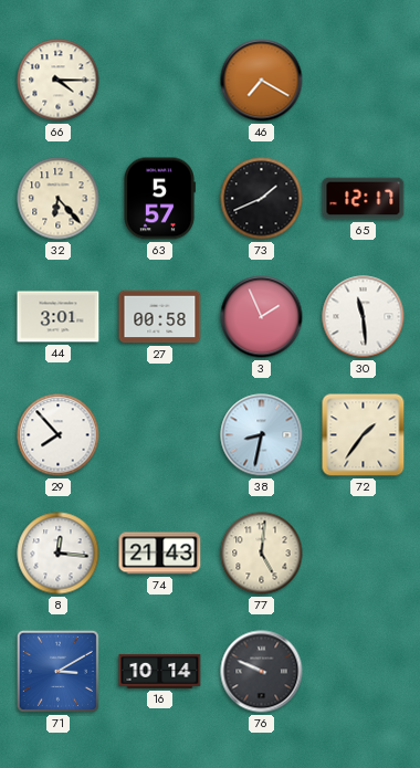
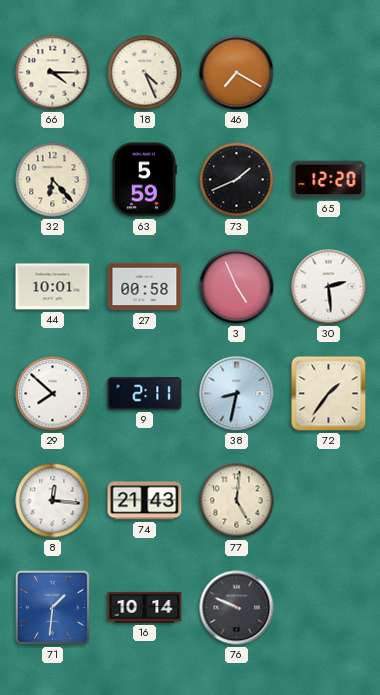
18: none -> 4:26
63: 5:57 -> 5:59
65: 12:17 -> 12:20
44: 3:01 -> 10:01
3: 1:56 -> 4:56
30: 11:29 -> 2:29
29: 7:53 -> 7:52
9: none -> 2:11
71: 3:10 -> 1:31
